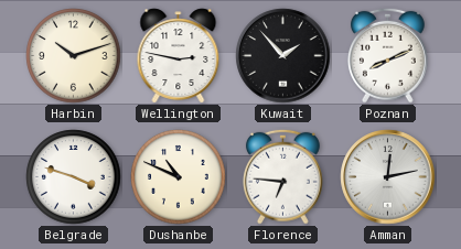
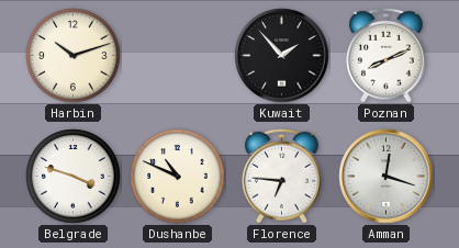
Wellington: 2:47 -> none
Amman: 12:13 -> 12:18
